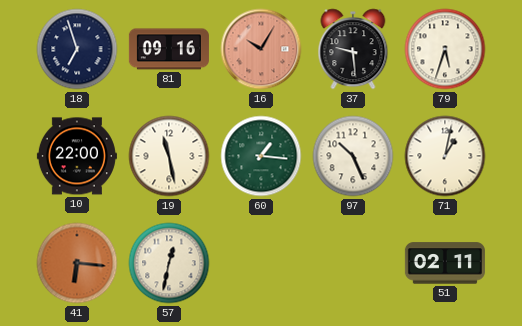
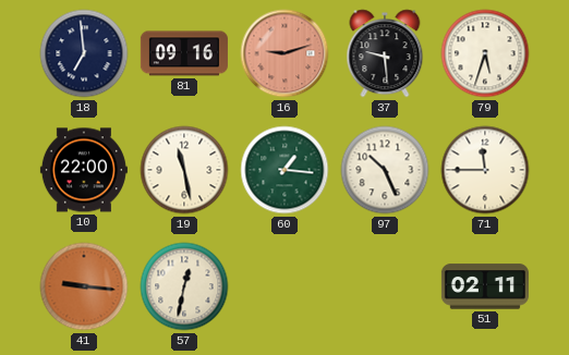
18: 6:57 -> 6:59
16: 10:05 -> 9:12
71: 1:02 -> 11:45
41: 6:16 -> 9:16
